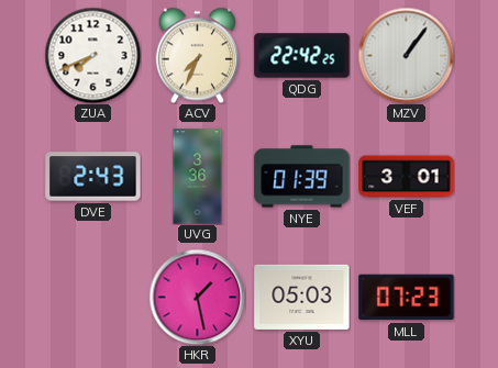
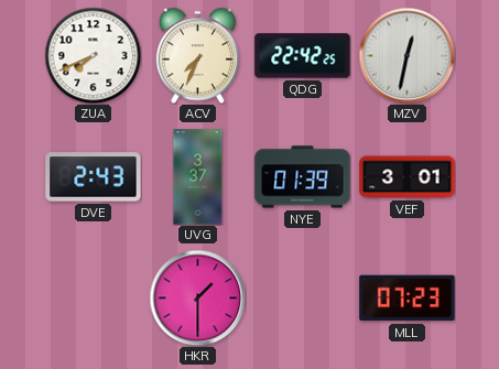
MZV: 1:06 -> 12:32
UVG: 3:36 -> 3:37
HKR: 1:28 -> 1:30
XYU: 05:03 -> none
